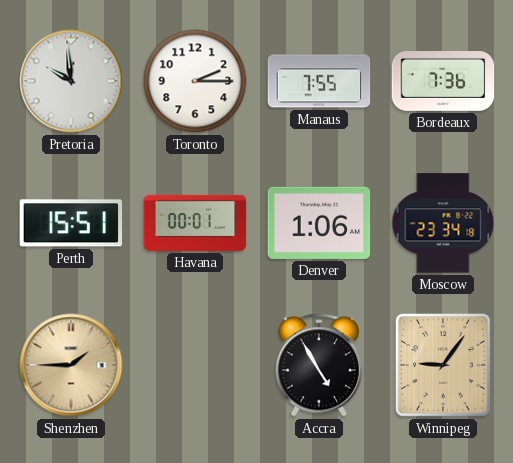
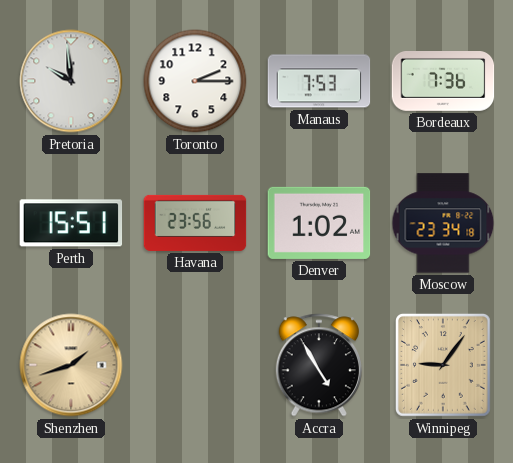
Manaus: 7:55 -> 7:53
Havana: 00:01 -> 23:56
Denver: 1:06 -> 1:02
Shenzhen: 1:45 -> 1:42
